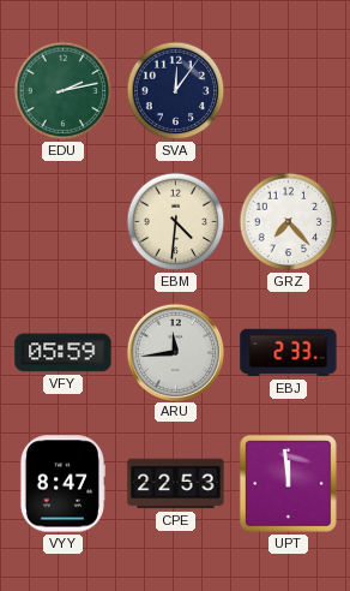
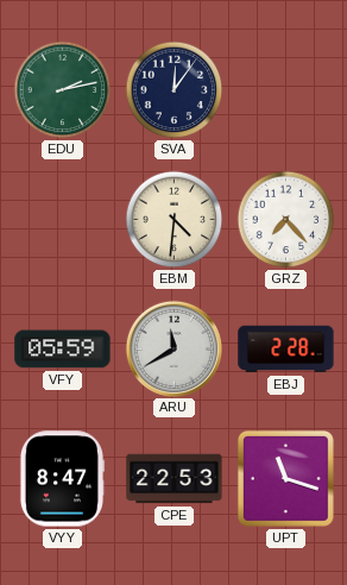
ARU: 11:44 -> 11:40
EBJ: 2:33 -> 2:28
UPT: 11:59 -> 11:18
